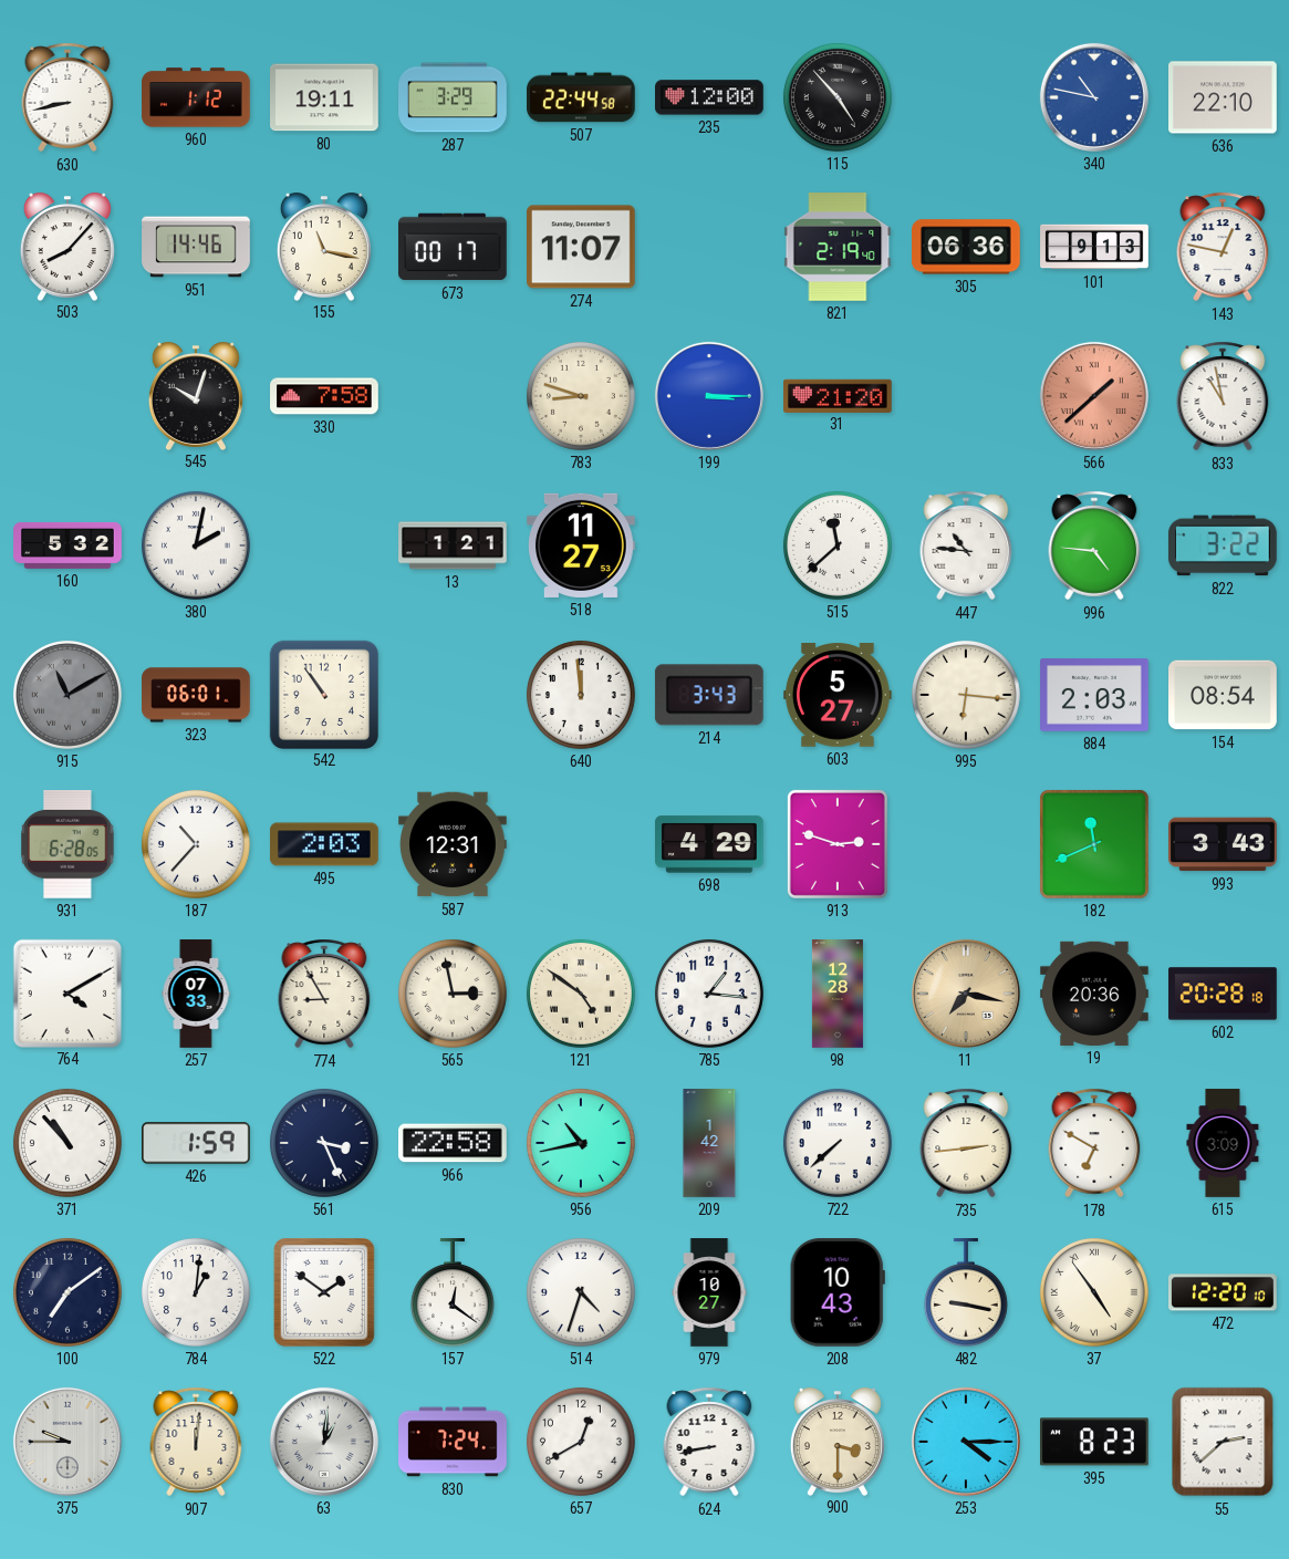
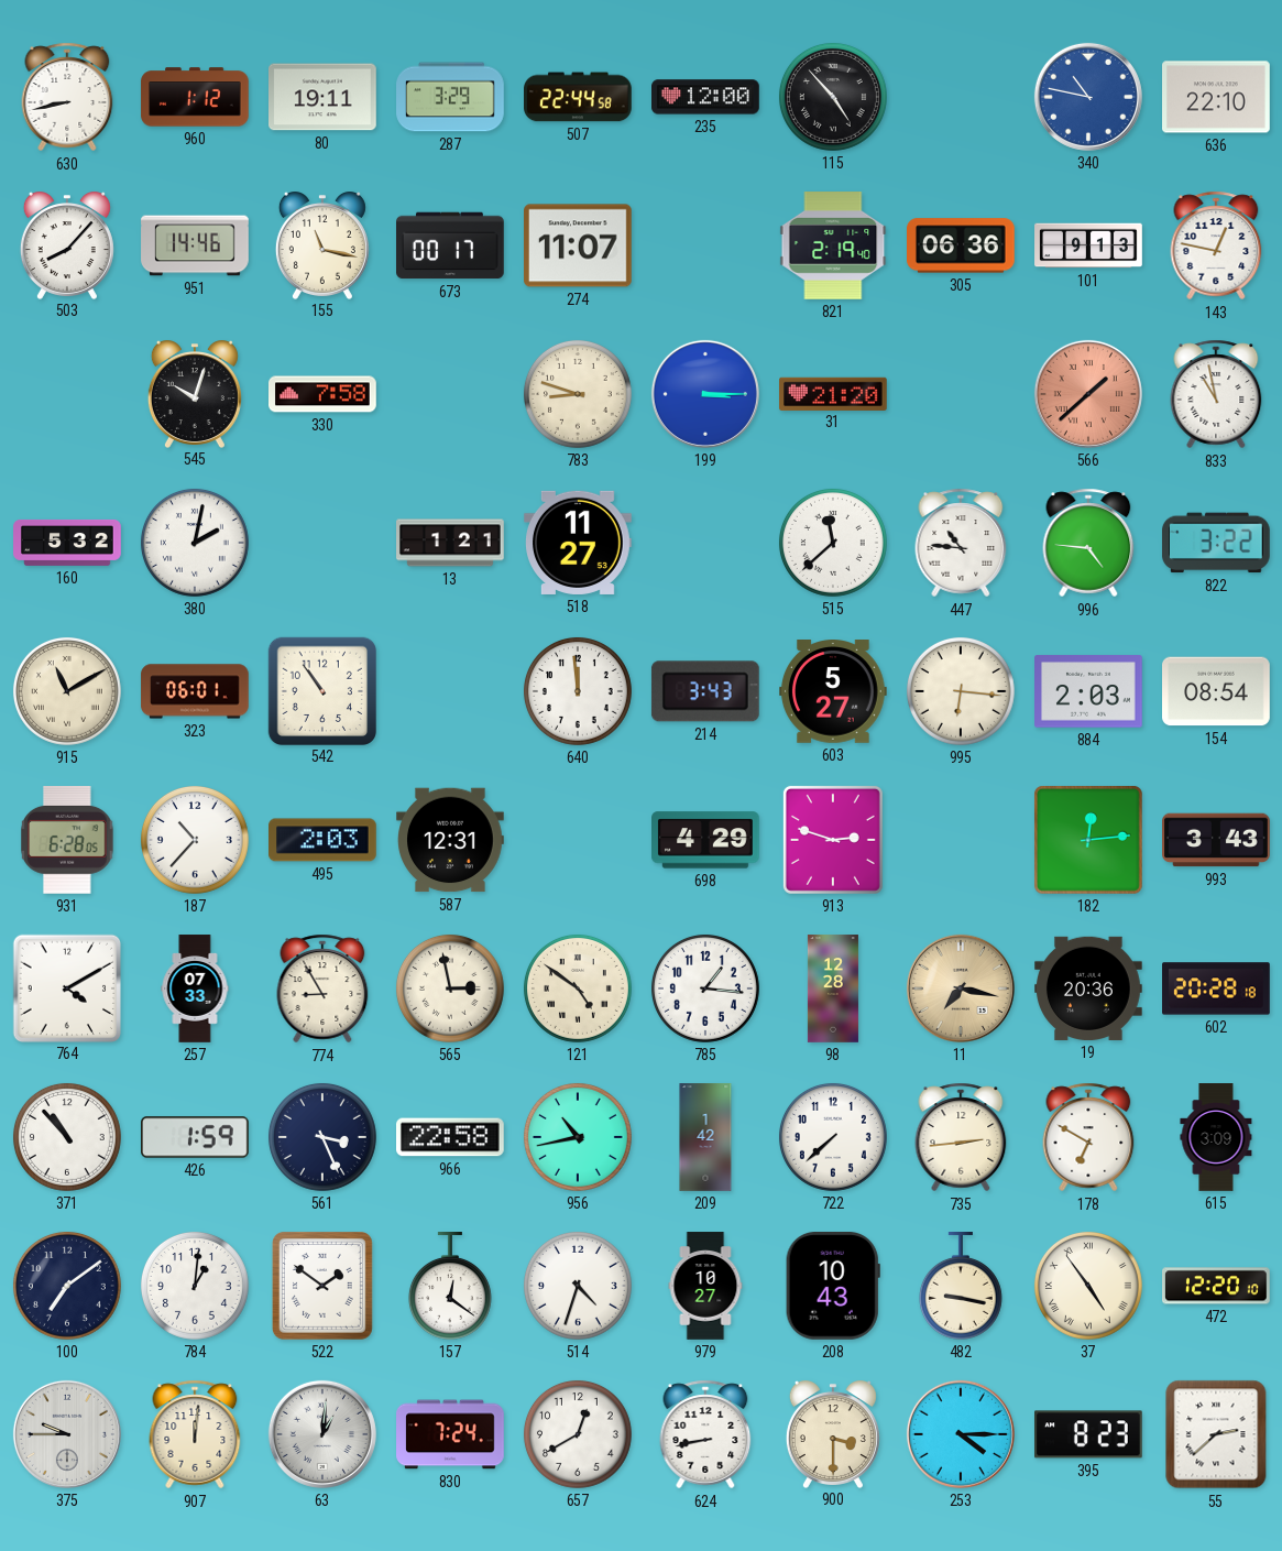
915 dial: grey -> cream
182: 11:41 -> 12:14
